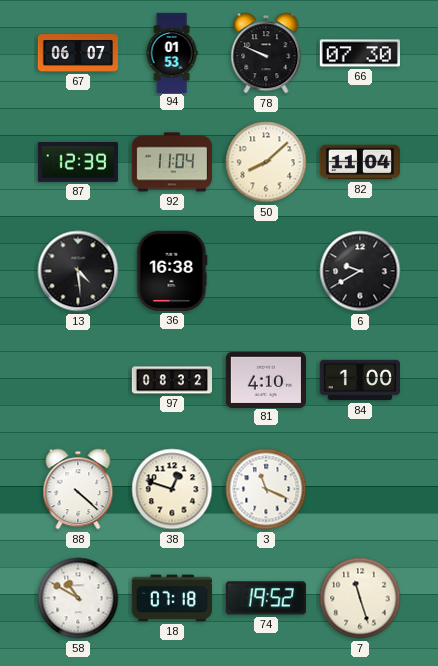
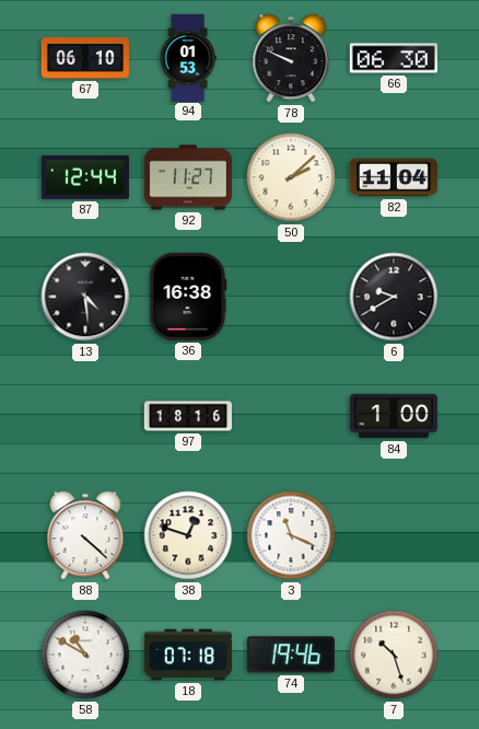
67: 06:07 -> 06:10
66: 07:30 -> 06:30
87: 12:39 -> 12:44
92: 11:04 -> 11:27
50: 8:08 -> 2:08
97: 08:32 -> 18:16
81: 4:10 -> none
74: 19:52 -> 19:46
7: 11:27 -> 10:27
